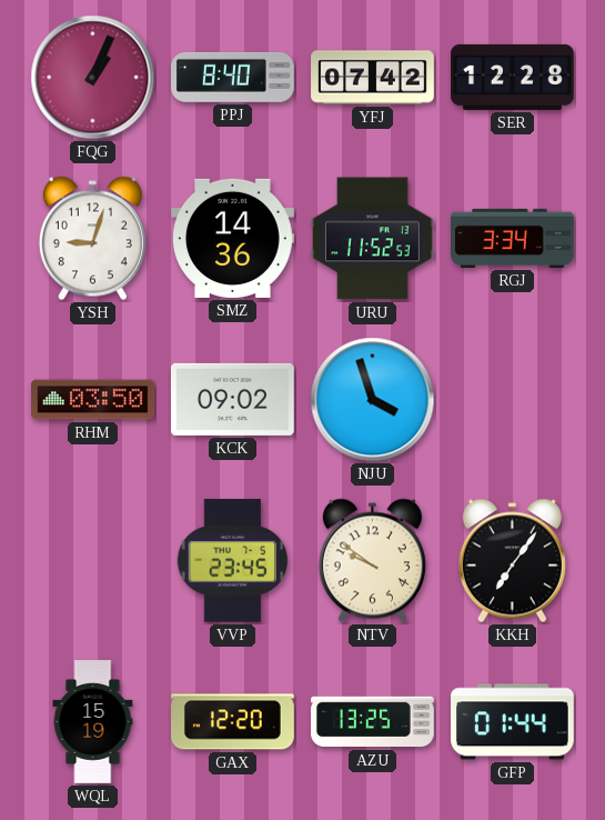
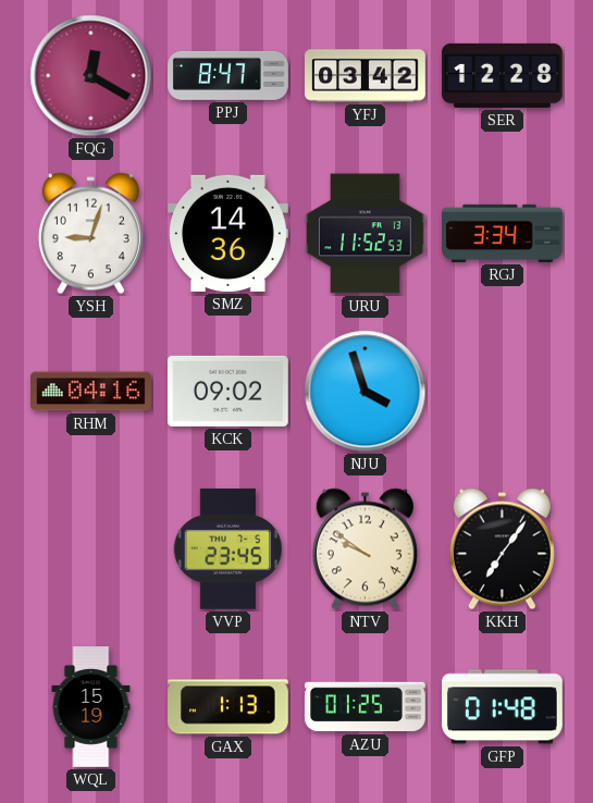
FQG: 1:04 -> 12:20
PPJ: 8:40 -> 8:47
YFJ: 07:42 -> 03:42
RHM: 03:50 -> 04:16
GAX: 12:20 -> 1:13
AZU: 13:25 -> 01:25
GFP: 01:44 -> 01:48
